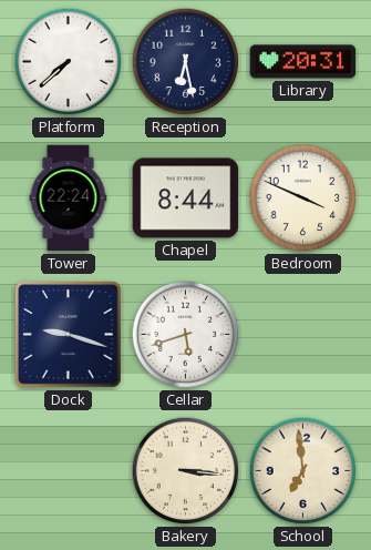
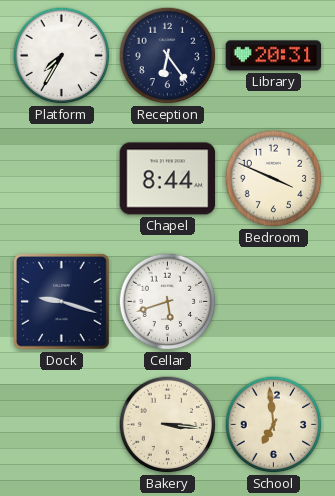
Platform: 7:38 -> 7:35
Reception: 6:28 -> 6:24
Tower: 22:24 -> none
